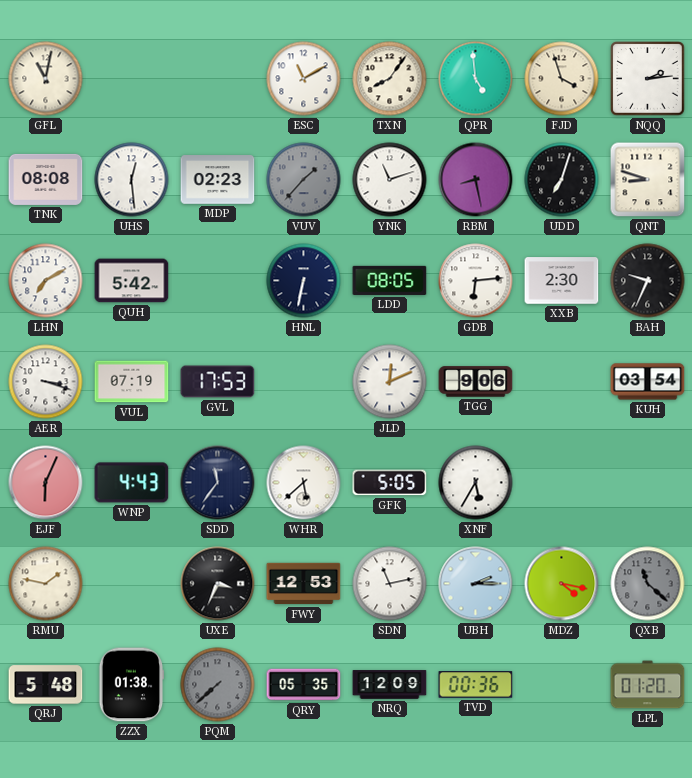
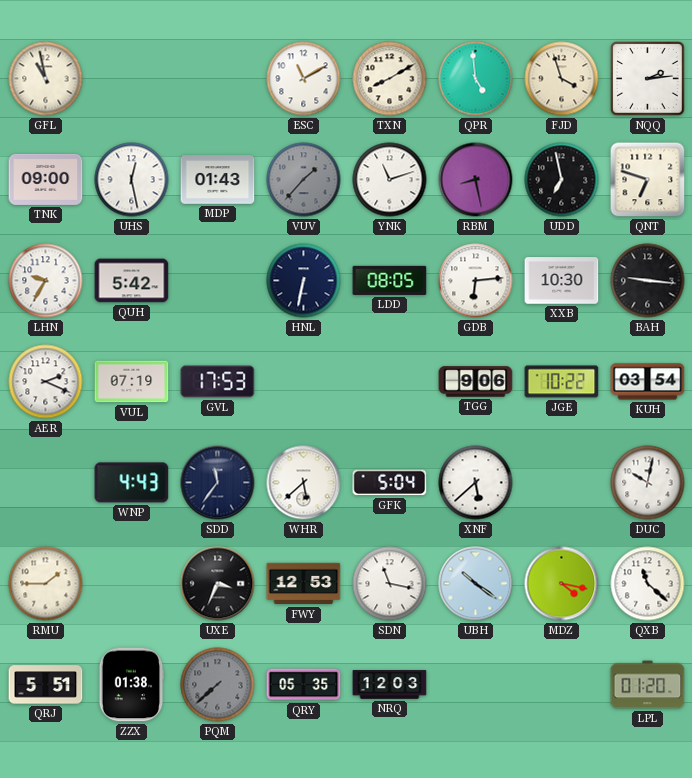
GFL: 11:02 -> 10:58
TXN: 8:06 -> 8:10
TNK: 08:08 -> 09:00
UHS: 12:29 -> 12:28
MDP: 02:23 -> 01:43
UDD: 7:03 -> 6:58
QNT: 8:48 -> 6:48
LHN: 7:10 -> 9:35
XXB: 2:30 -> 10:30
BAH: 9:34 -> 9:16
AER: 3:18 -> 2:19
JLD: 12:11 -> none
JGE: none -> 10:22
EJF: 6:04 -> none
GFK: 5:05 -> 5:04
XNF: 5:35 -> 5:38
DUC: none -> 10:02
RMU: 1:47 -> 1:45
SDN: 11:13 -> 11:17
UBH: 2:15 -> 10:21
QXB dial: grey -> white
QRJ: 5:48 -> 5:51
NRQ: 12:09 -> 12:03
TVD: 00:36 -> none
